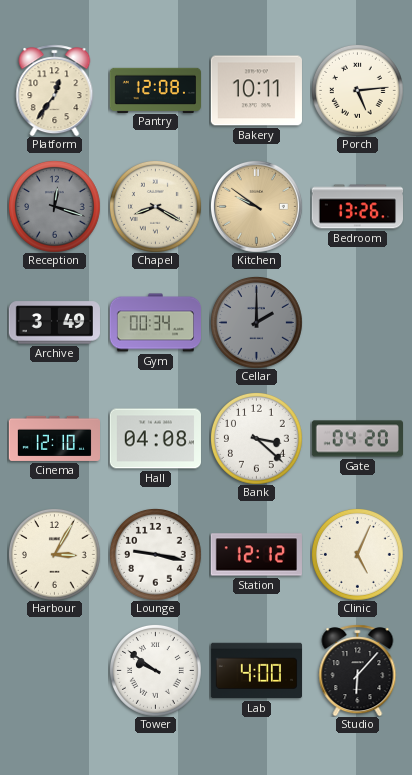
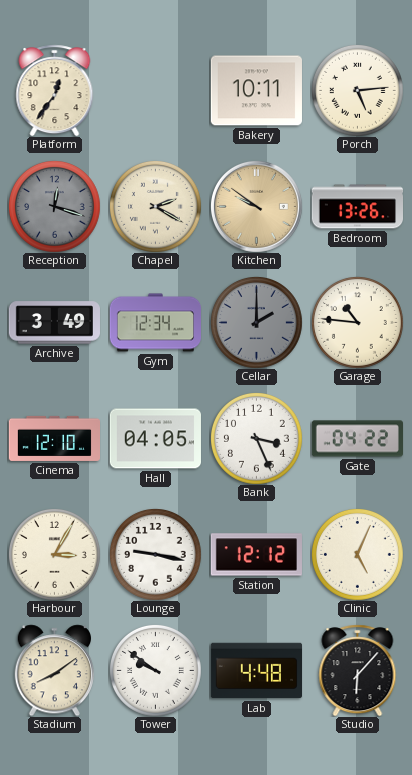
Pantry: 12:08 -> none
Chapel: 8:20 -> 2:20
Gym: 00:34 -> 12:34
Garage: none -> 10:46
Hall: 04:08 -> 04:05
Bank: 3:22 -> 3:26
Gate: 04:20 -> 04:22
Stadium: none -> 8:09
Lab: 4:00 -> 4:48
